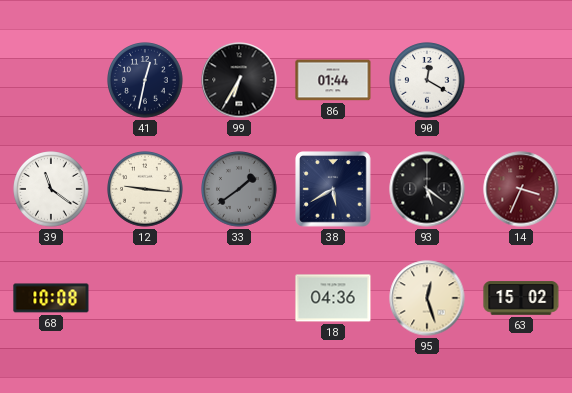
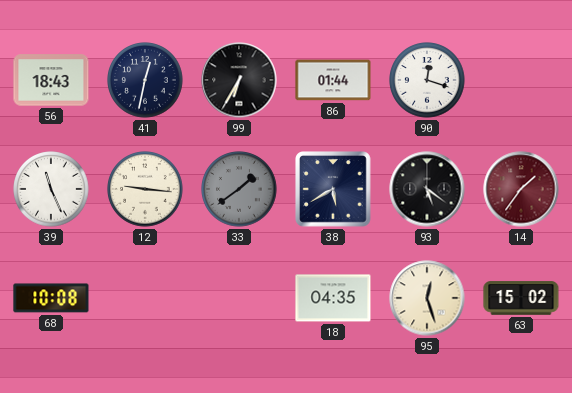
56: none -> 18:43
90: 12:20 -> 12:18
39: 11:21 -> 11:26
14: 3:34 -> 1:36
18: 04:36 -> 04:35
